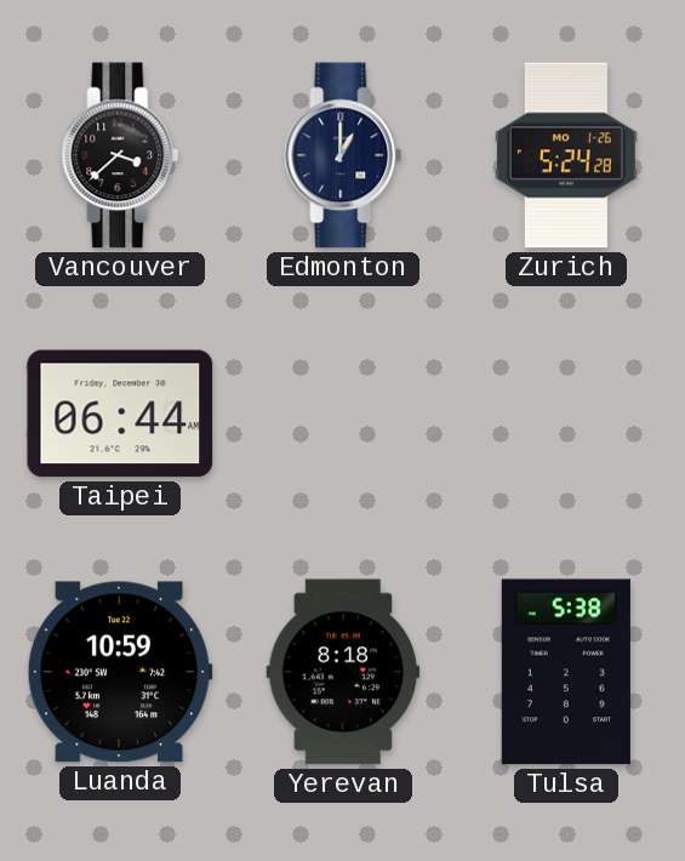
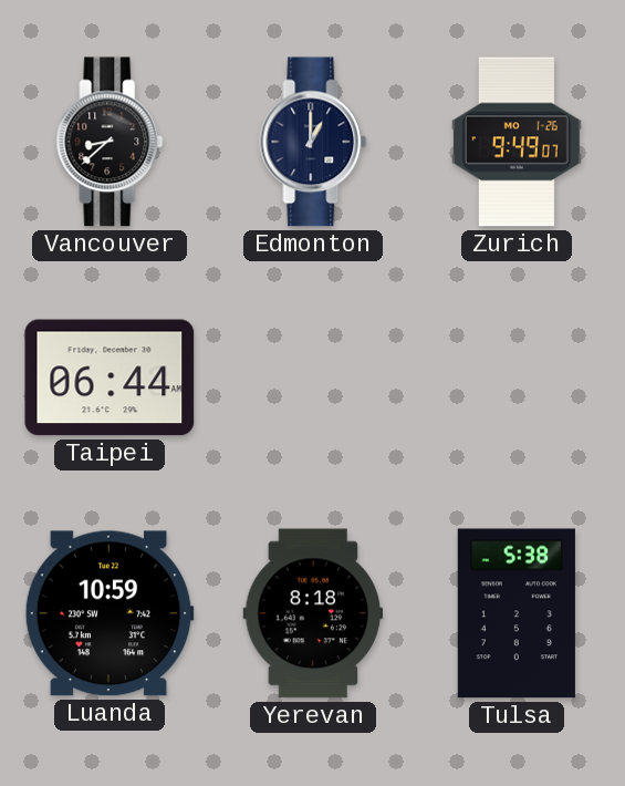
Vancouver: 3:38 -> 8:38
Zurich: 5:24 -> 9:49
